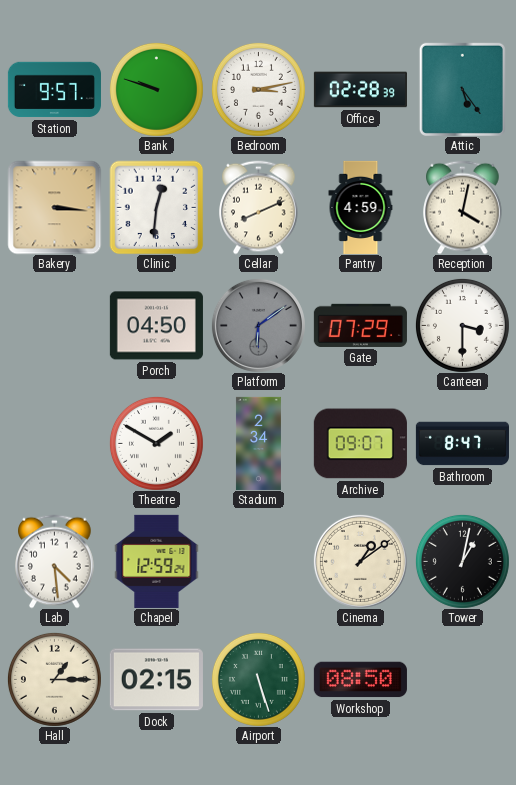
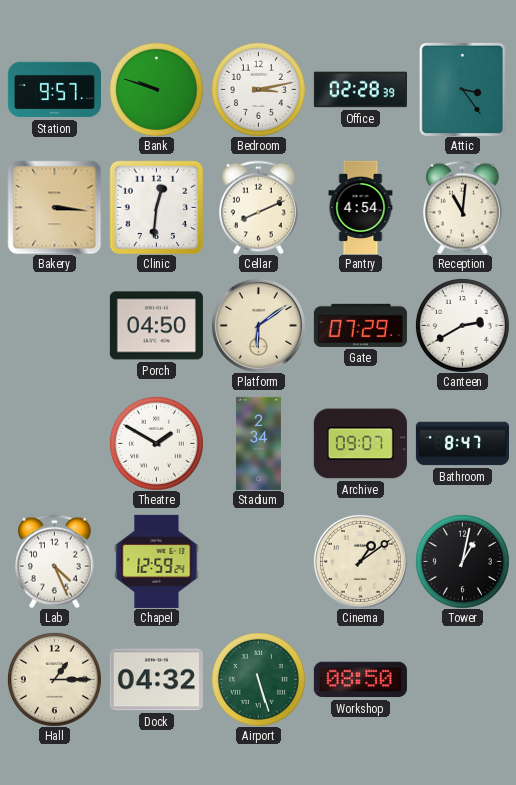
Attic: 5:24 -> 3:24
Pantry: 4:59 -> 4:54
Reception: 4:02 -> 11:01
Platform dial: grey -> cream
Canteen: 3:30 -> 2:40
Lab: 4:29 -> 4:26
Dock: 02:15 -> 04:32
